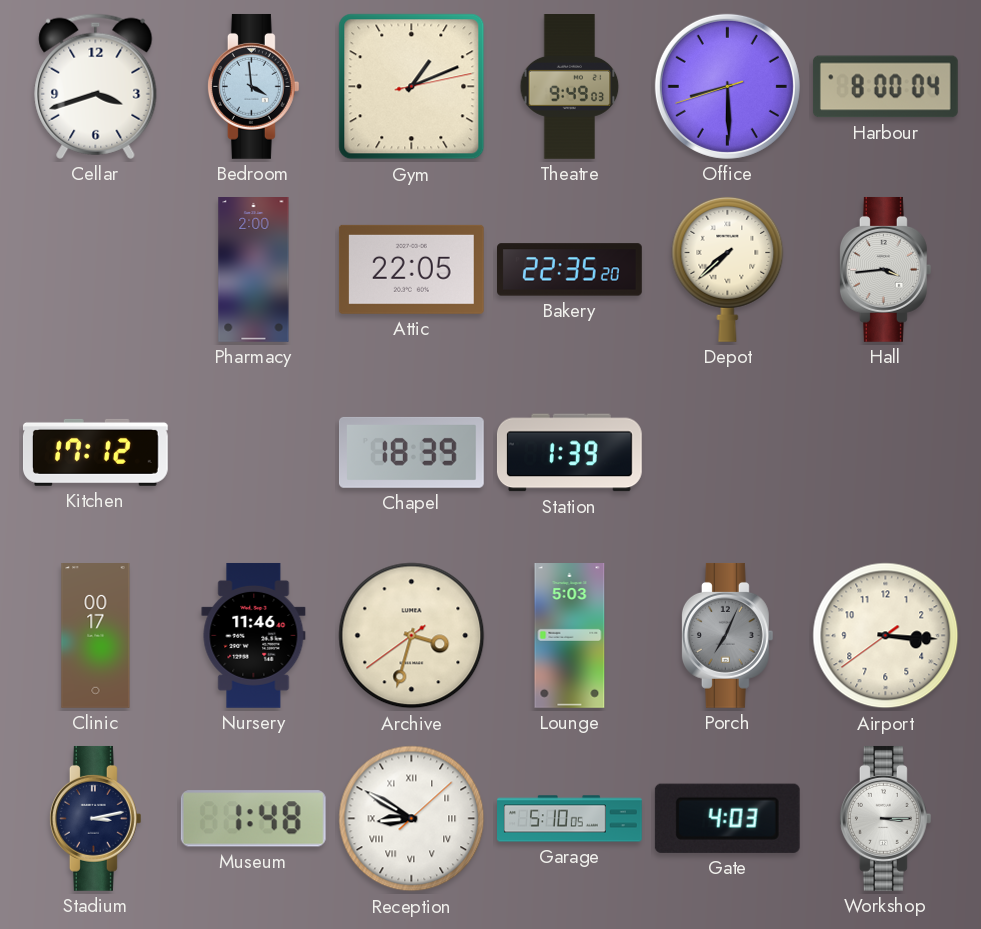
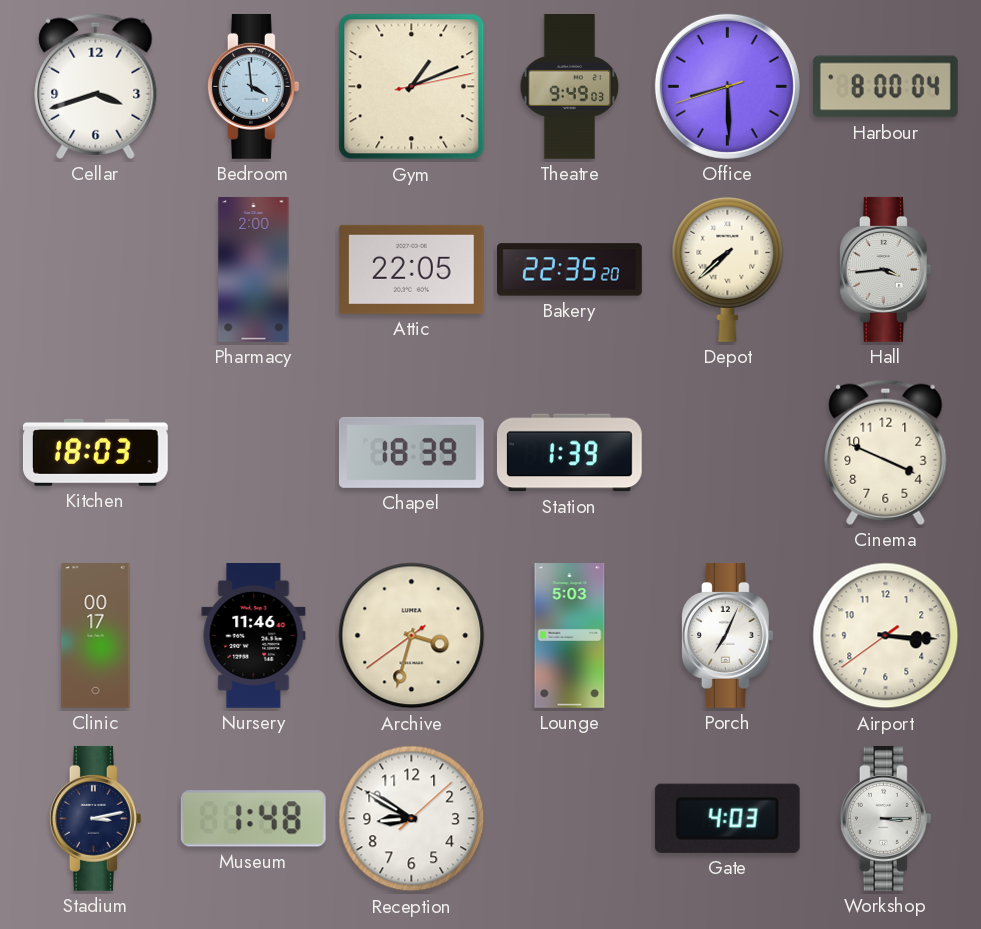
Kitchen: 17:12 -> 18:03
Cinema: none -> 3:49
Porch dial: grey -> white
Reception numerals: Roman -> Arabic
Garage: 5:10 -> none
